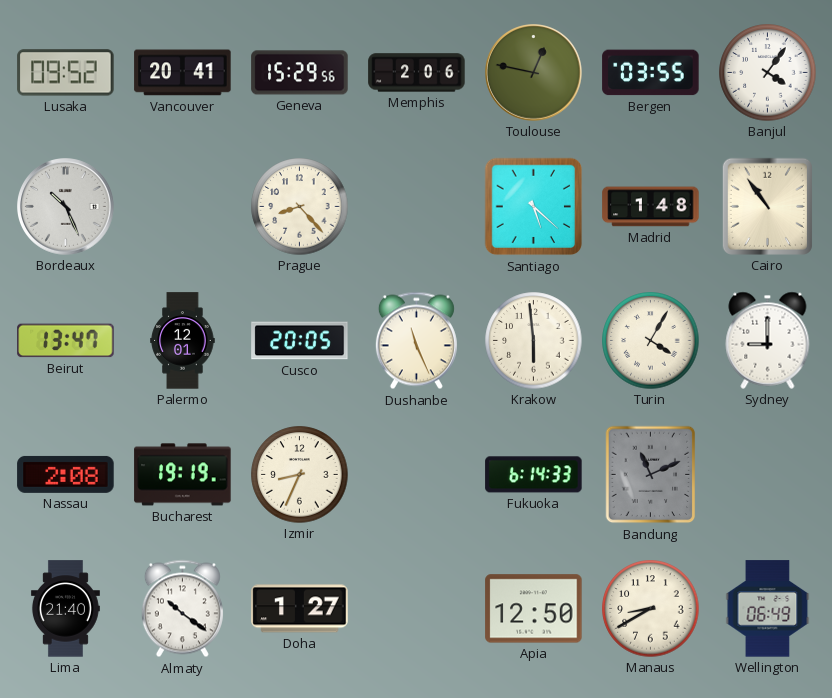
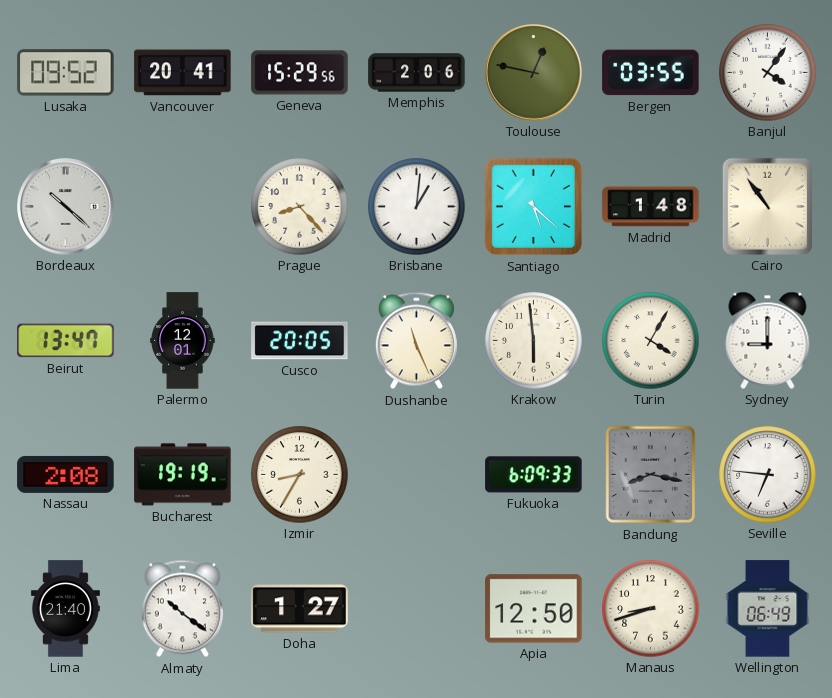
Bordeaux: 10:26 -> 10:22
Brisbane: none -> 1:01
Izmir: 8:34 -> 8:35
Fukuoka: 6:14 -> 6:09
Bandung: 11:11 -> 8:17
Seville: none -> 6:46
Manaus: 8:40 -> 8:42
